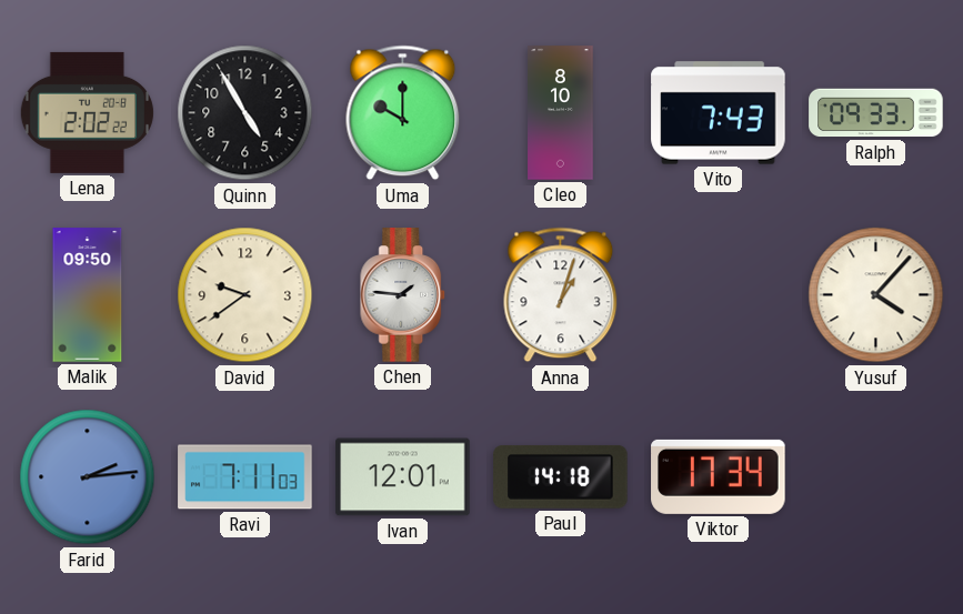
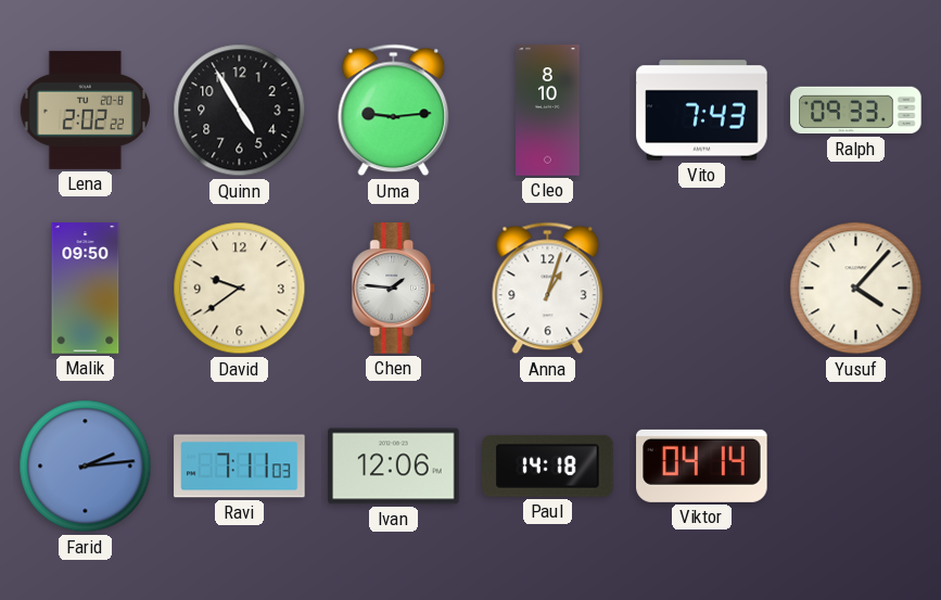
Uma: 10:00 -> 9:14
Ivan: 12:01 -> 12:06
Viktor: 17:34 -> 04:14
